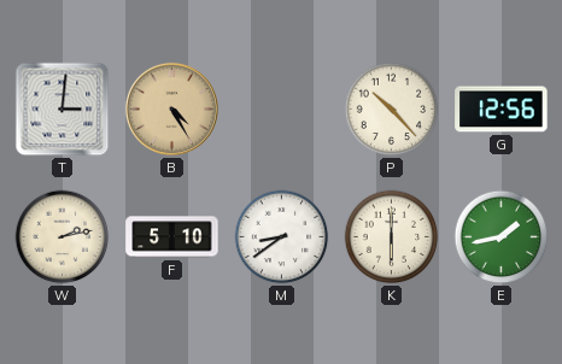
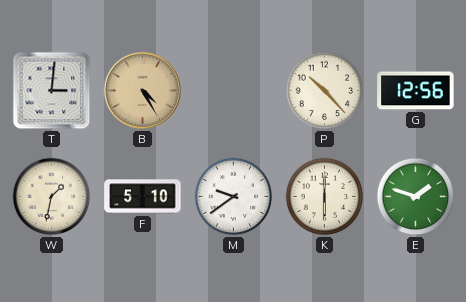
W: 2:13 -> 1:32
M: 8:39 -> 9:39
E: 1:43 -> 1:48
